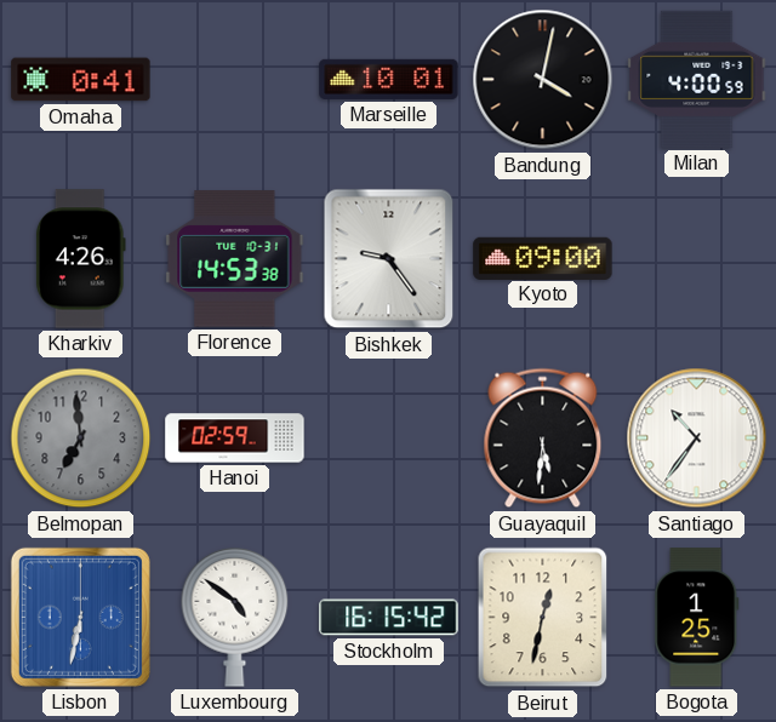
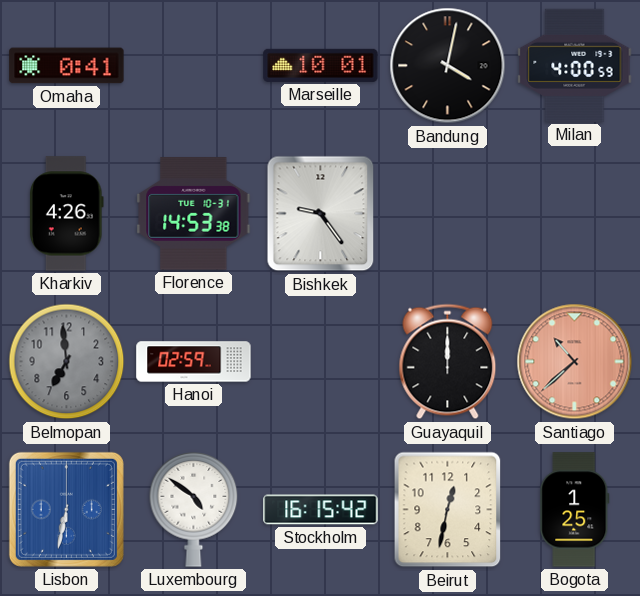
Kyoto: 09:00 -> none
Guayaquil: 5:31 -> 12:00
Santiago: 10:36 -> 10:38
Santiago dial: white -> salmon
